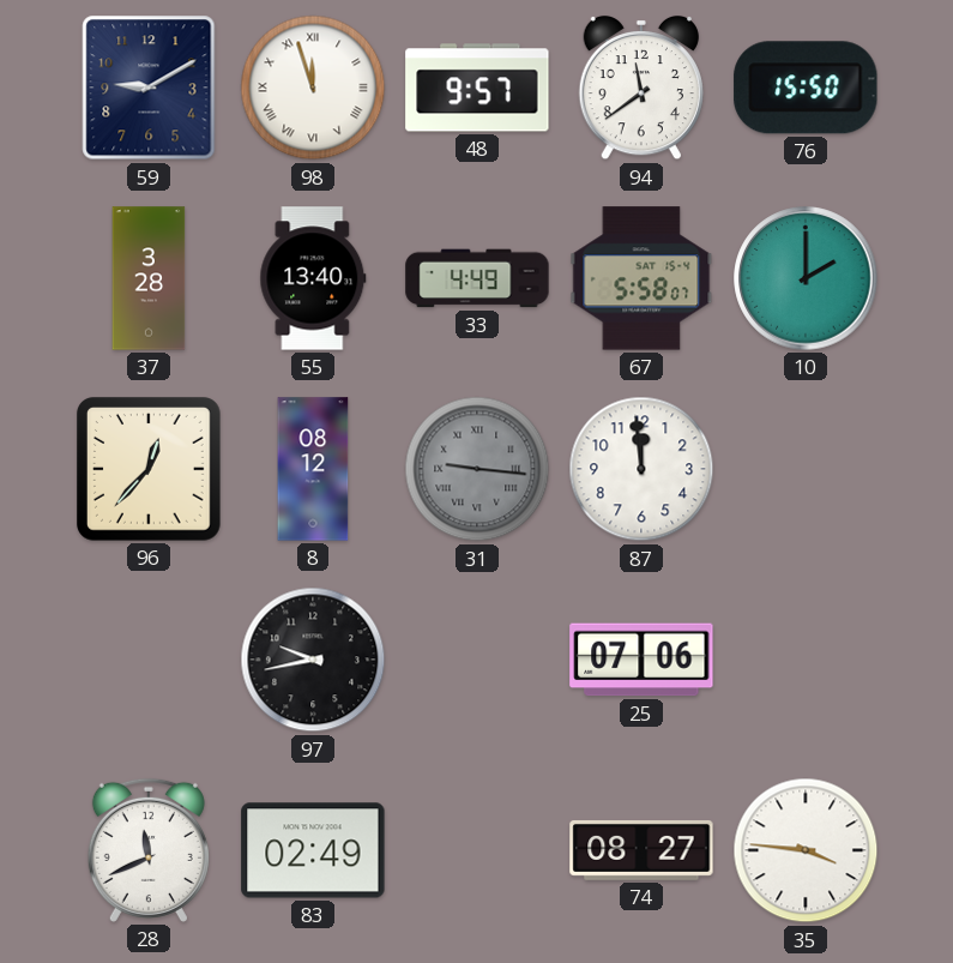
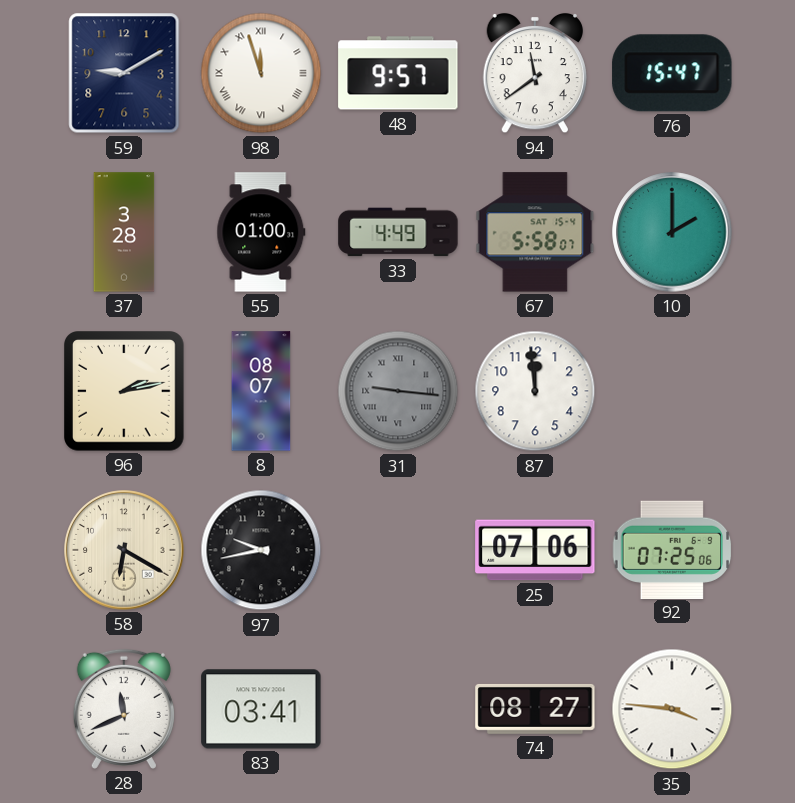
76: 15:50 -> 15:47
55: 13:40 -> 01:00
96: 12:37 -> 2:13
8: 08:12 -> 08:07
58: none -> 6:20
92: none -> 07:25
83: 02:49 -> 03:41
